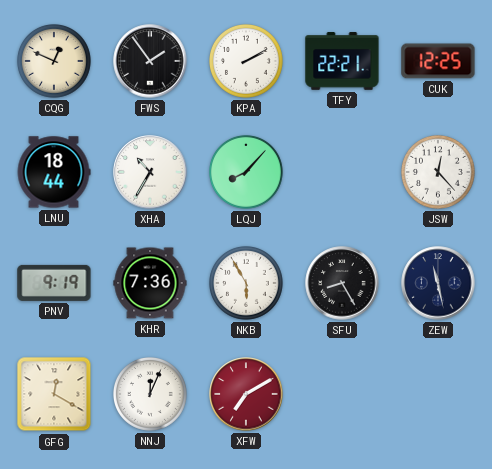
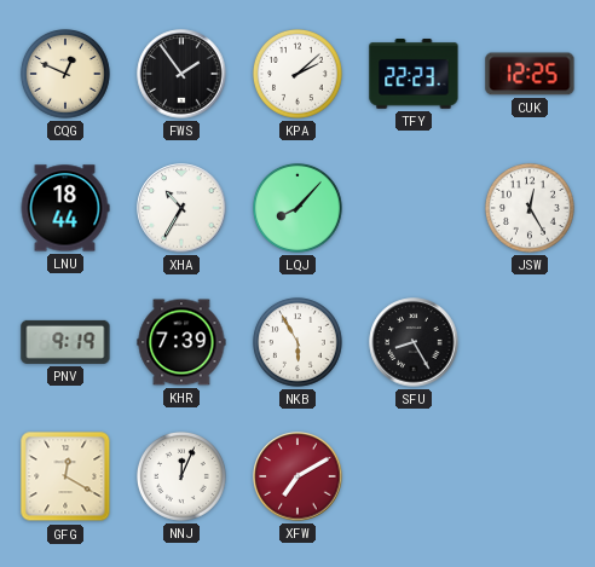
KPA: 2:10 -> 2:08
TFY: 22:21 -> 22:23
JSW: 12:23 -> 12:25
KHR: 7:36 -> 7:39
ZEW: 11:28 -> none
